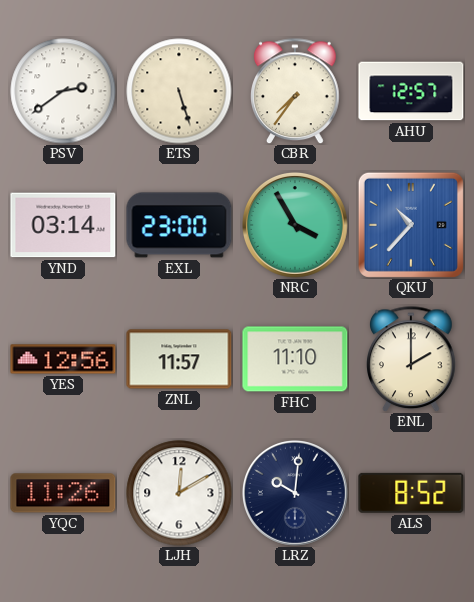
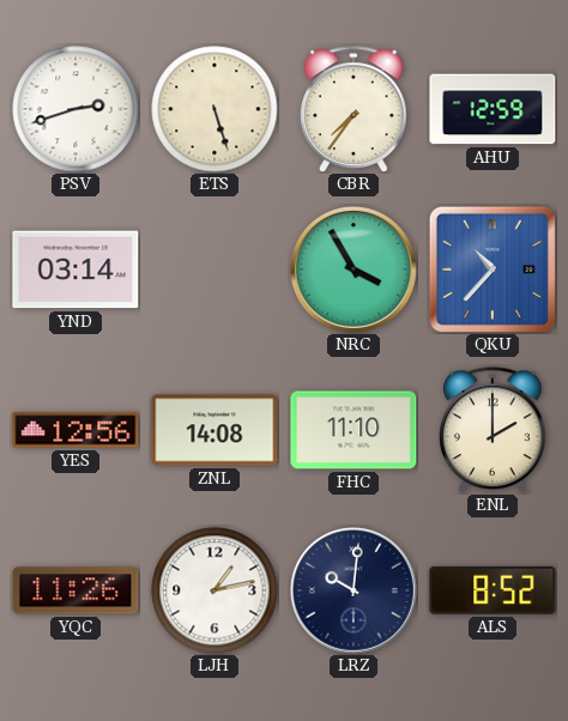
PSV: 2:39 -> 2:42
AHU: 12:57 -> 12:59
EXL: 23:00 -> none
ZNL: 11:57 -> 14:08
LJH: 12:10 -> 1:13
